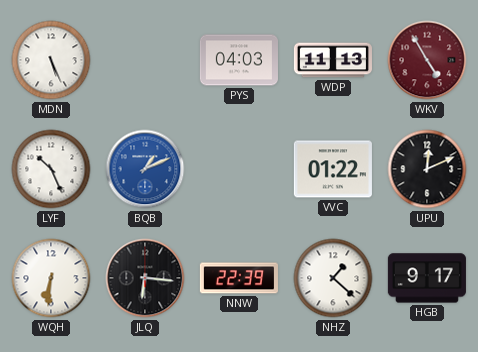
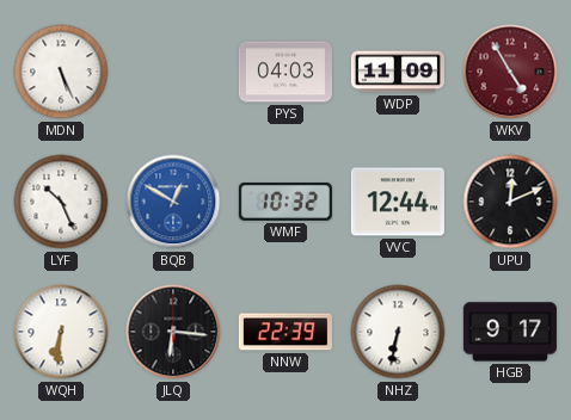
WDP: 11:13 -> 11:09
BQB: 1:11 -> 12:50
WMF: none -> 10:32
VVC: 01:22 -> 12:44
NHZ: 1:22 -> 6:32
